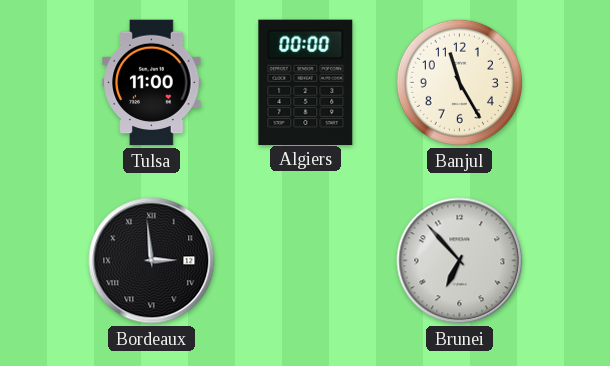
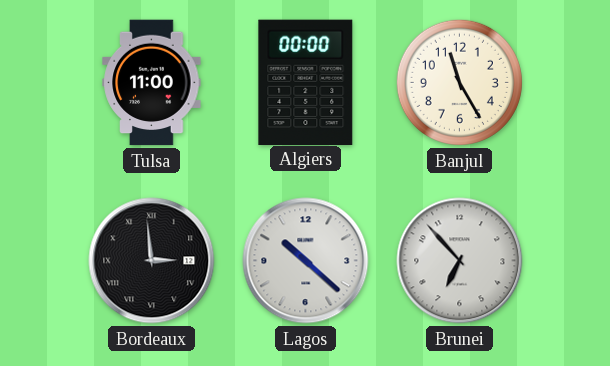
Lagos: none -> 10:22
